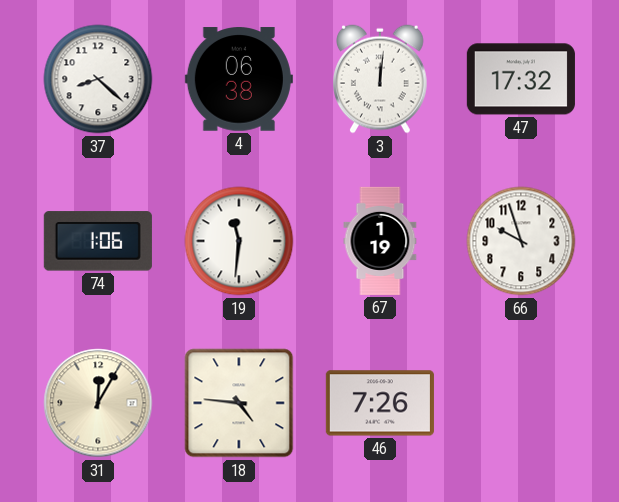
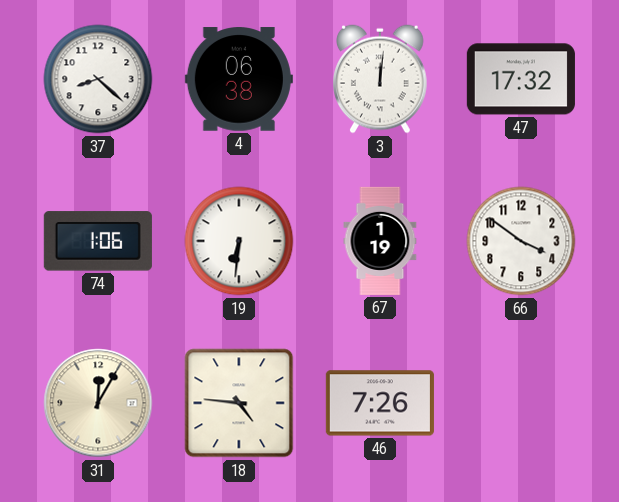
19: 11:31 -> 6:31
66: 9:57 -> 3:51
